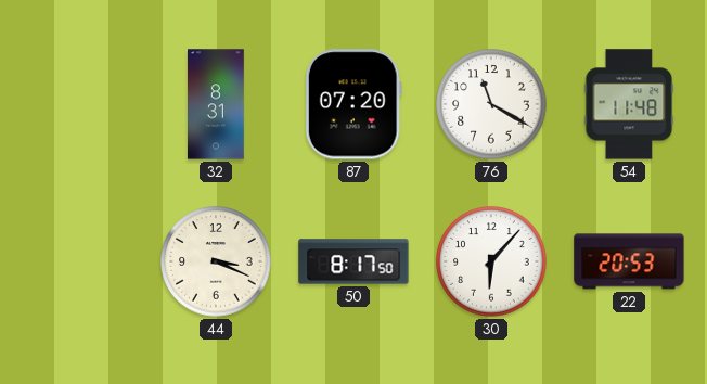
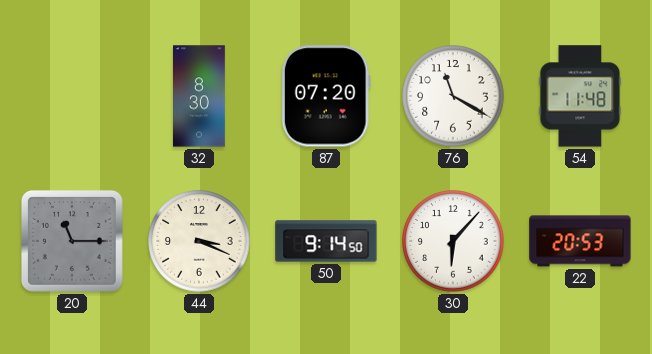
32: 8:31 -> 8:30
20: none -> 11:15
50: 8:17 -> 9:14
